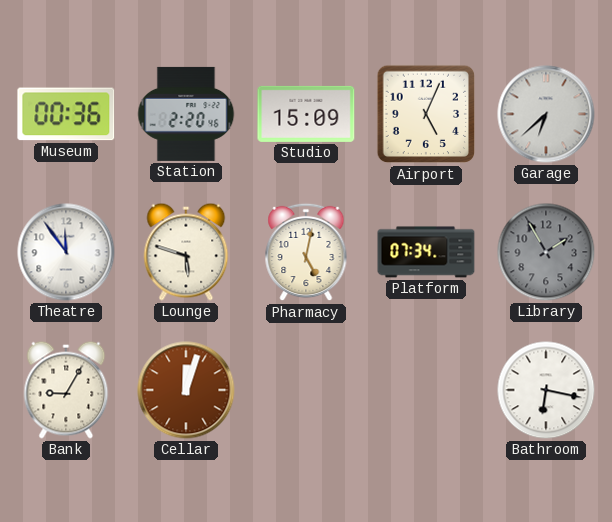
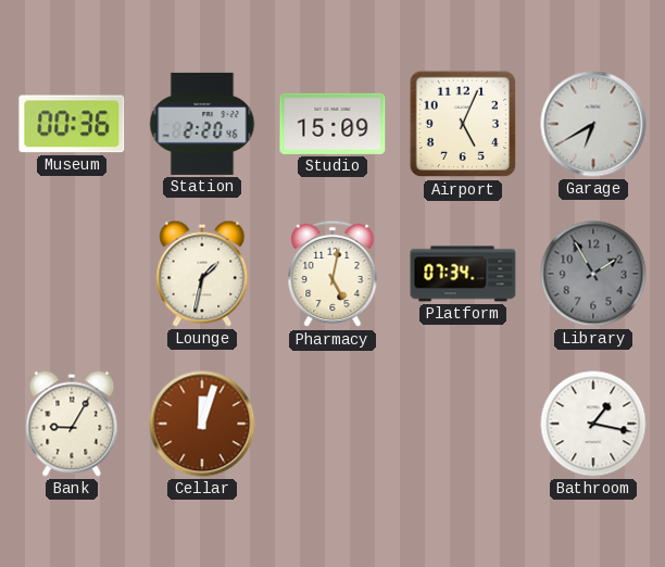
Garage: 6:38 -> 6:40
Theatre: 11:54 -> none
Lounge: 5:48 -> 1:32
Bathroom: 6:17 -> 1:17
